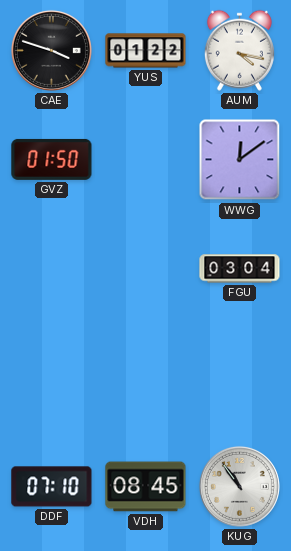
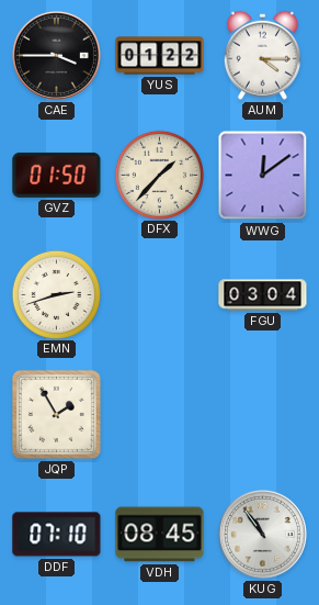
CAE: 3:48 -> 3:45
AUM: 4:17 -> 4:15
DFX: none -> 1:37
EMN: none -> 2:42
JQP: none -> 1:55
